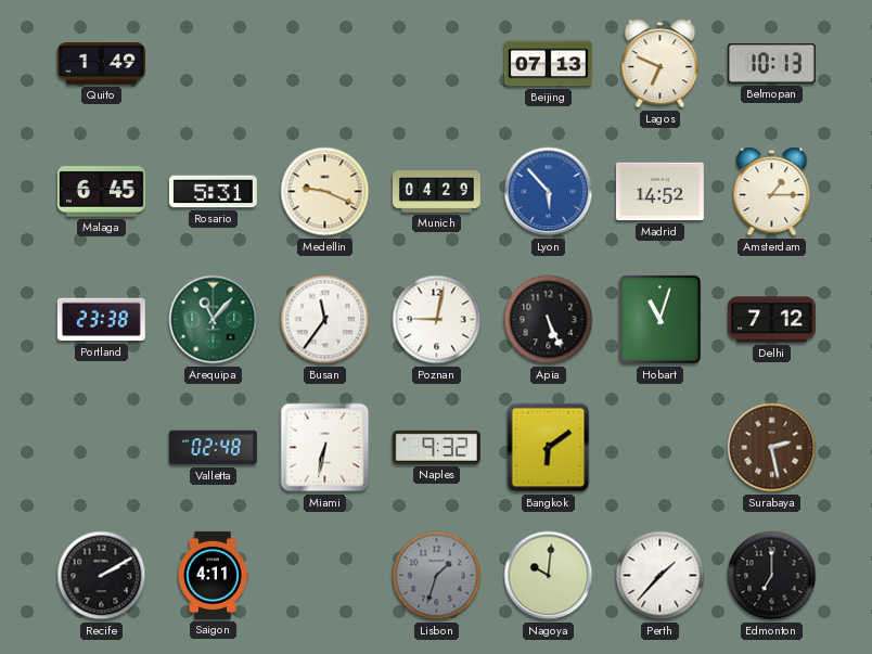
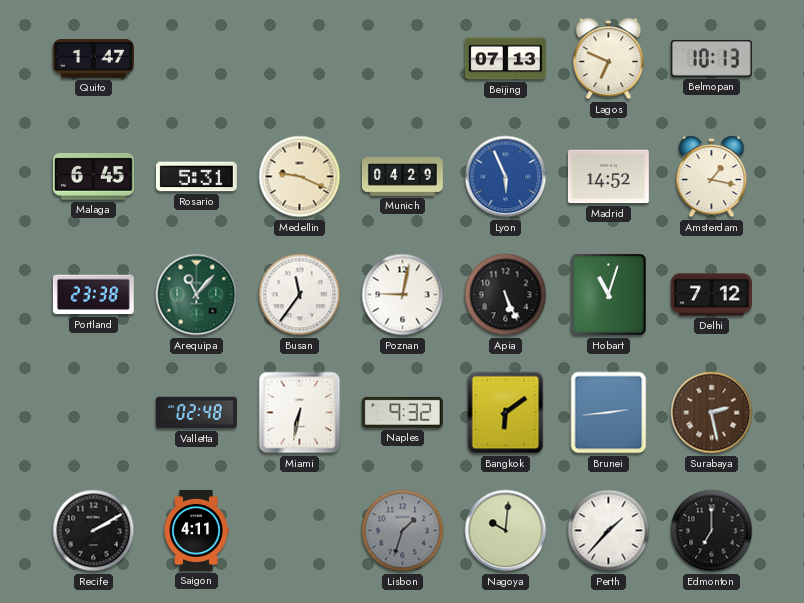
Quito: 1:49 -> 1:47
Lyon: 5:53 -> 5:56
Amsterdam: 1:15 -> 1:17
Brunei: none -> 2:44
